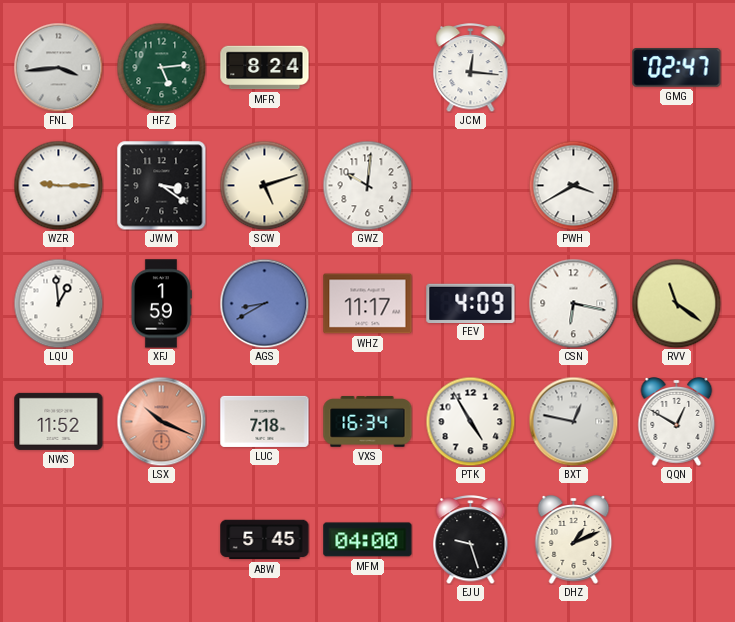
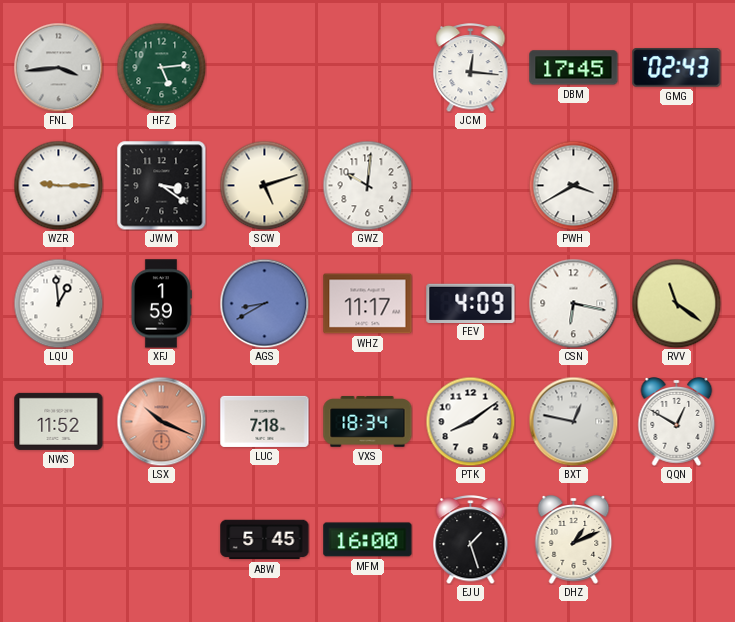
MFR: 8:24 -> none
DBM: none -> 17:45
GMG: 02:47 -> 02:43
VXS: 16:34 -> 18:34
PTK: 4:55 -> 8:09
MFM: 04:00 -> 16:00
EJU: 9:27 -> 1:27
